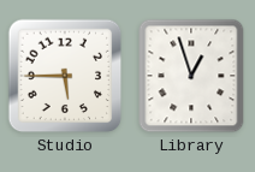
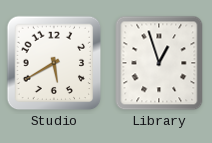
Studio: 5:45 -> 5:40
